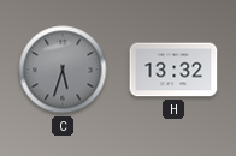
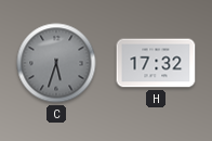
H: 13:32 -> 17:32
